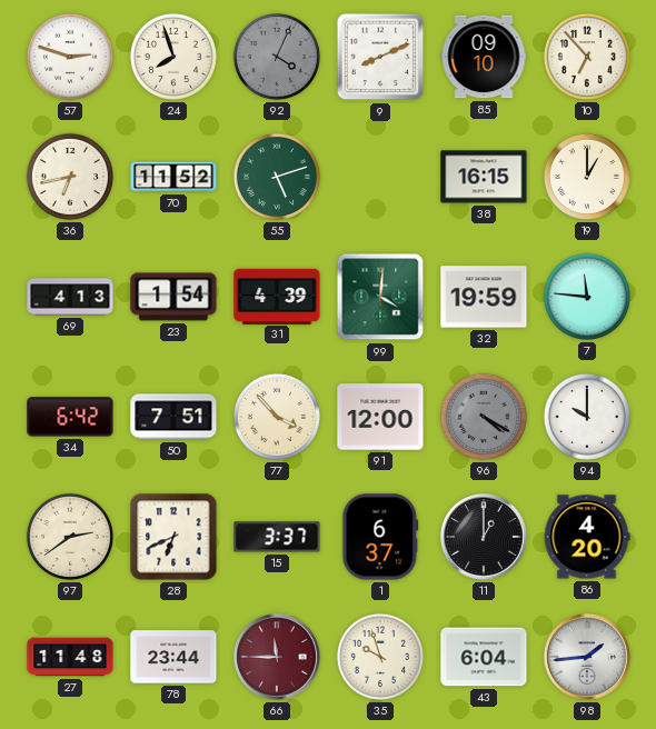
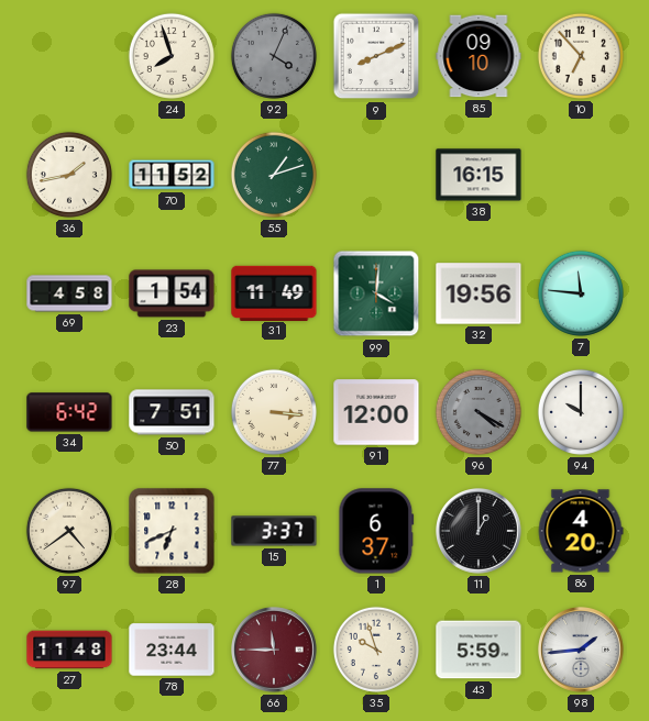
57: 2:48 -> none
36: 6:43 -> 1:43
55: 5:12 -> 1:12
19: 1:00 -> none
69: 4:13 -> 4:58
31: 4:39 -> 11:49
32: 19:59 -> 19:56
77: 3:53 -> 3:16
97: 2:39 -> 4:39
43: 6:04 -> 5:59
